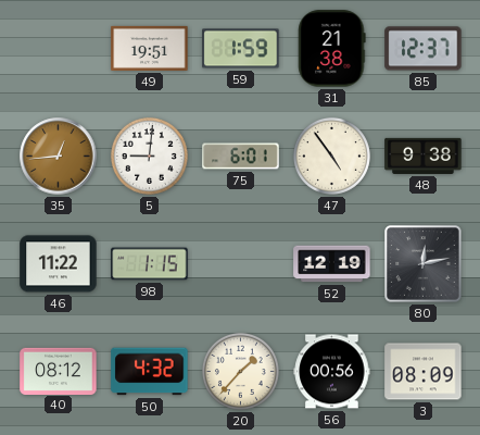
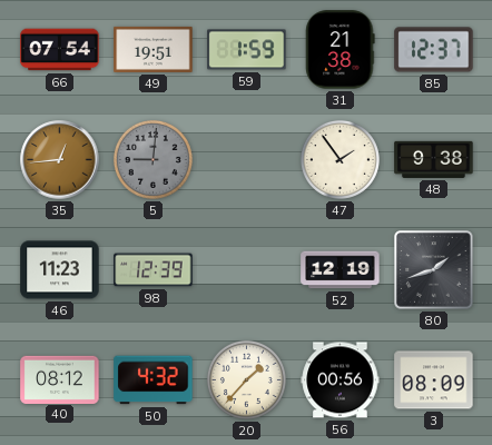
66: none -> 07:54
5 dial: white -> grey
75: 6:01 -> none
47: 4:54 -> 1:54
46: 11:22 -> 11:23
98: 1:15 -> 12:39
80: 12:13 -> 1:42
